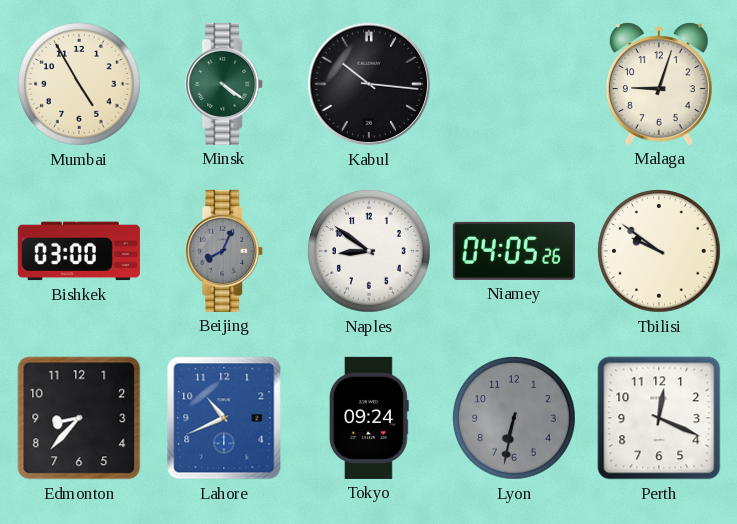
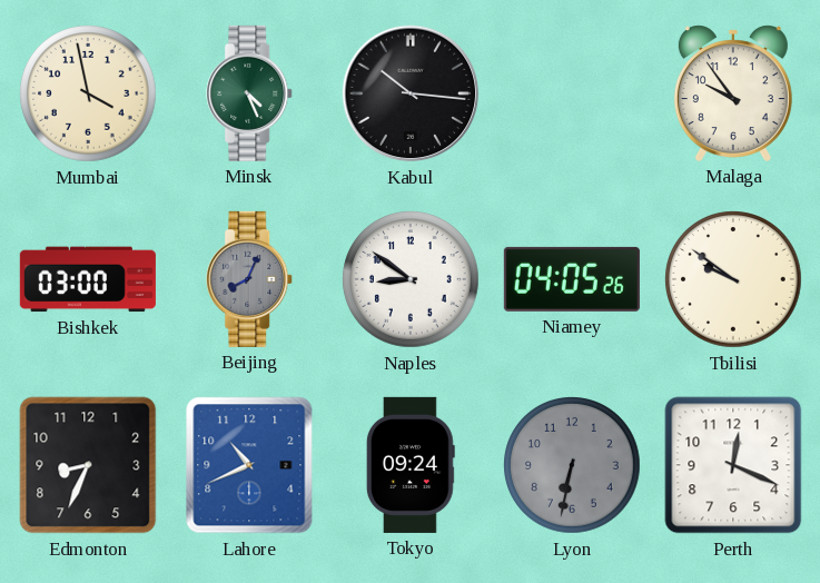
Mumbai: 4:55 -> 3:58
Minsk: 4:21 -> 4:26
Malaga: 9:03 -> 9:54
Edmonton: 8:37 -> 8:34
